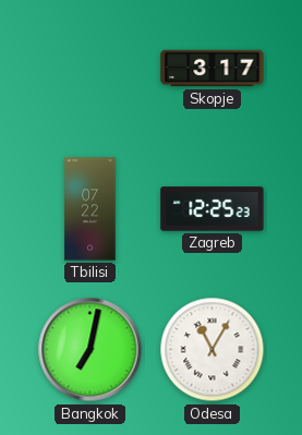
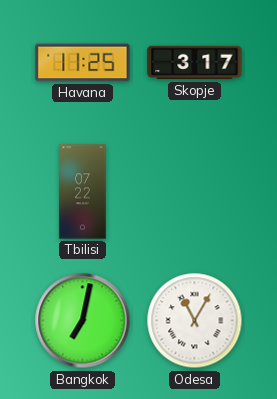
Havana: none -> 11:25
Zagreb: 12:25 -> none
